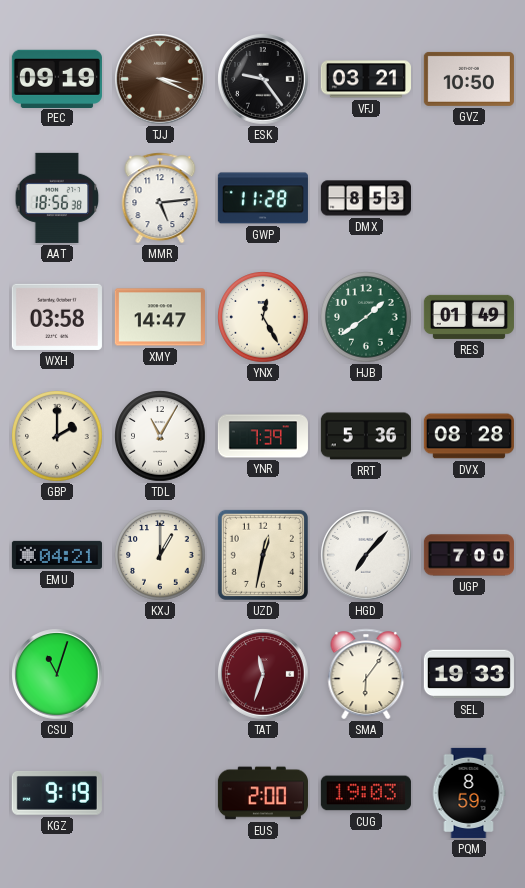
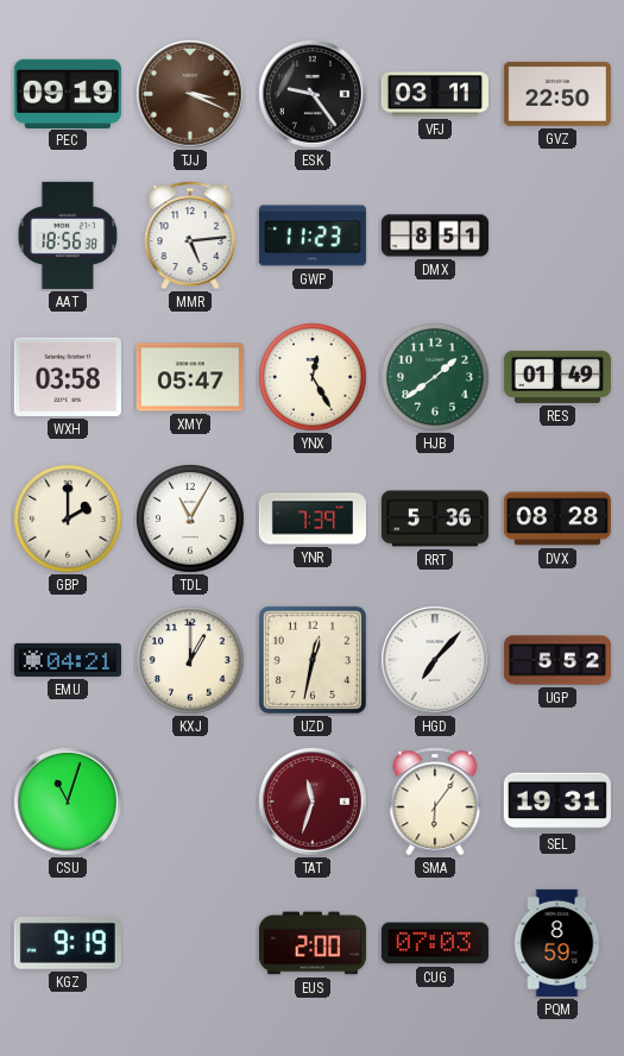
VFJ: 03:21 -> 03:11
GVZ: 10:50 -> 22:50
GWP: 11:28 -> 11:23
DMX: 8:53 -> 8:51
XMY: 14:47 -> 05:47
UGP: 7:00 -> 5:52
SEL: 19:33 -> 19:31
CUG: 19:03 -> 07:03
